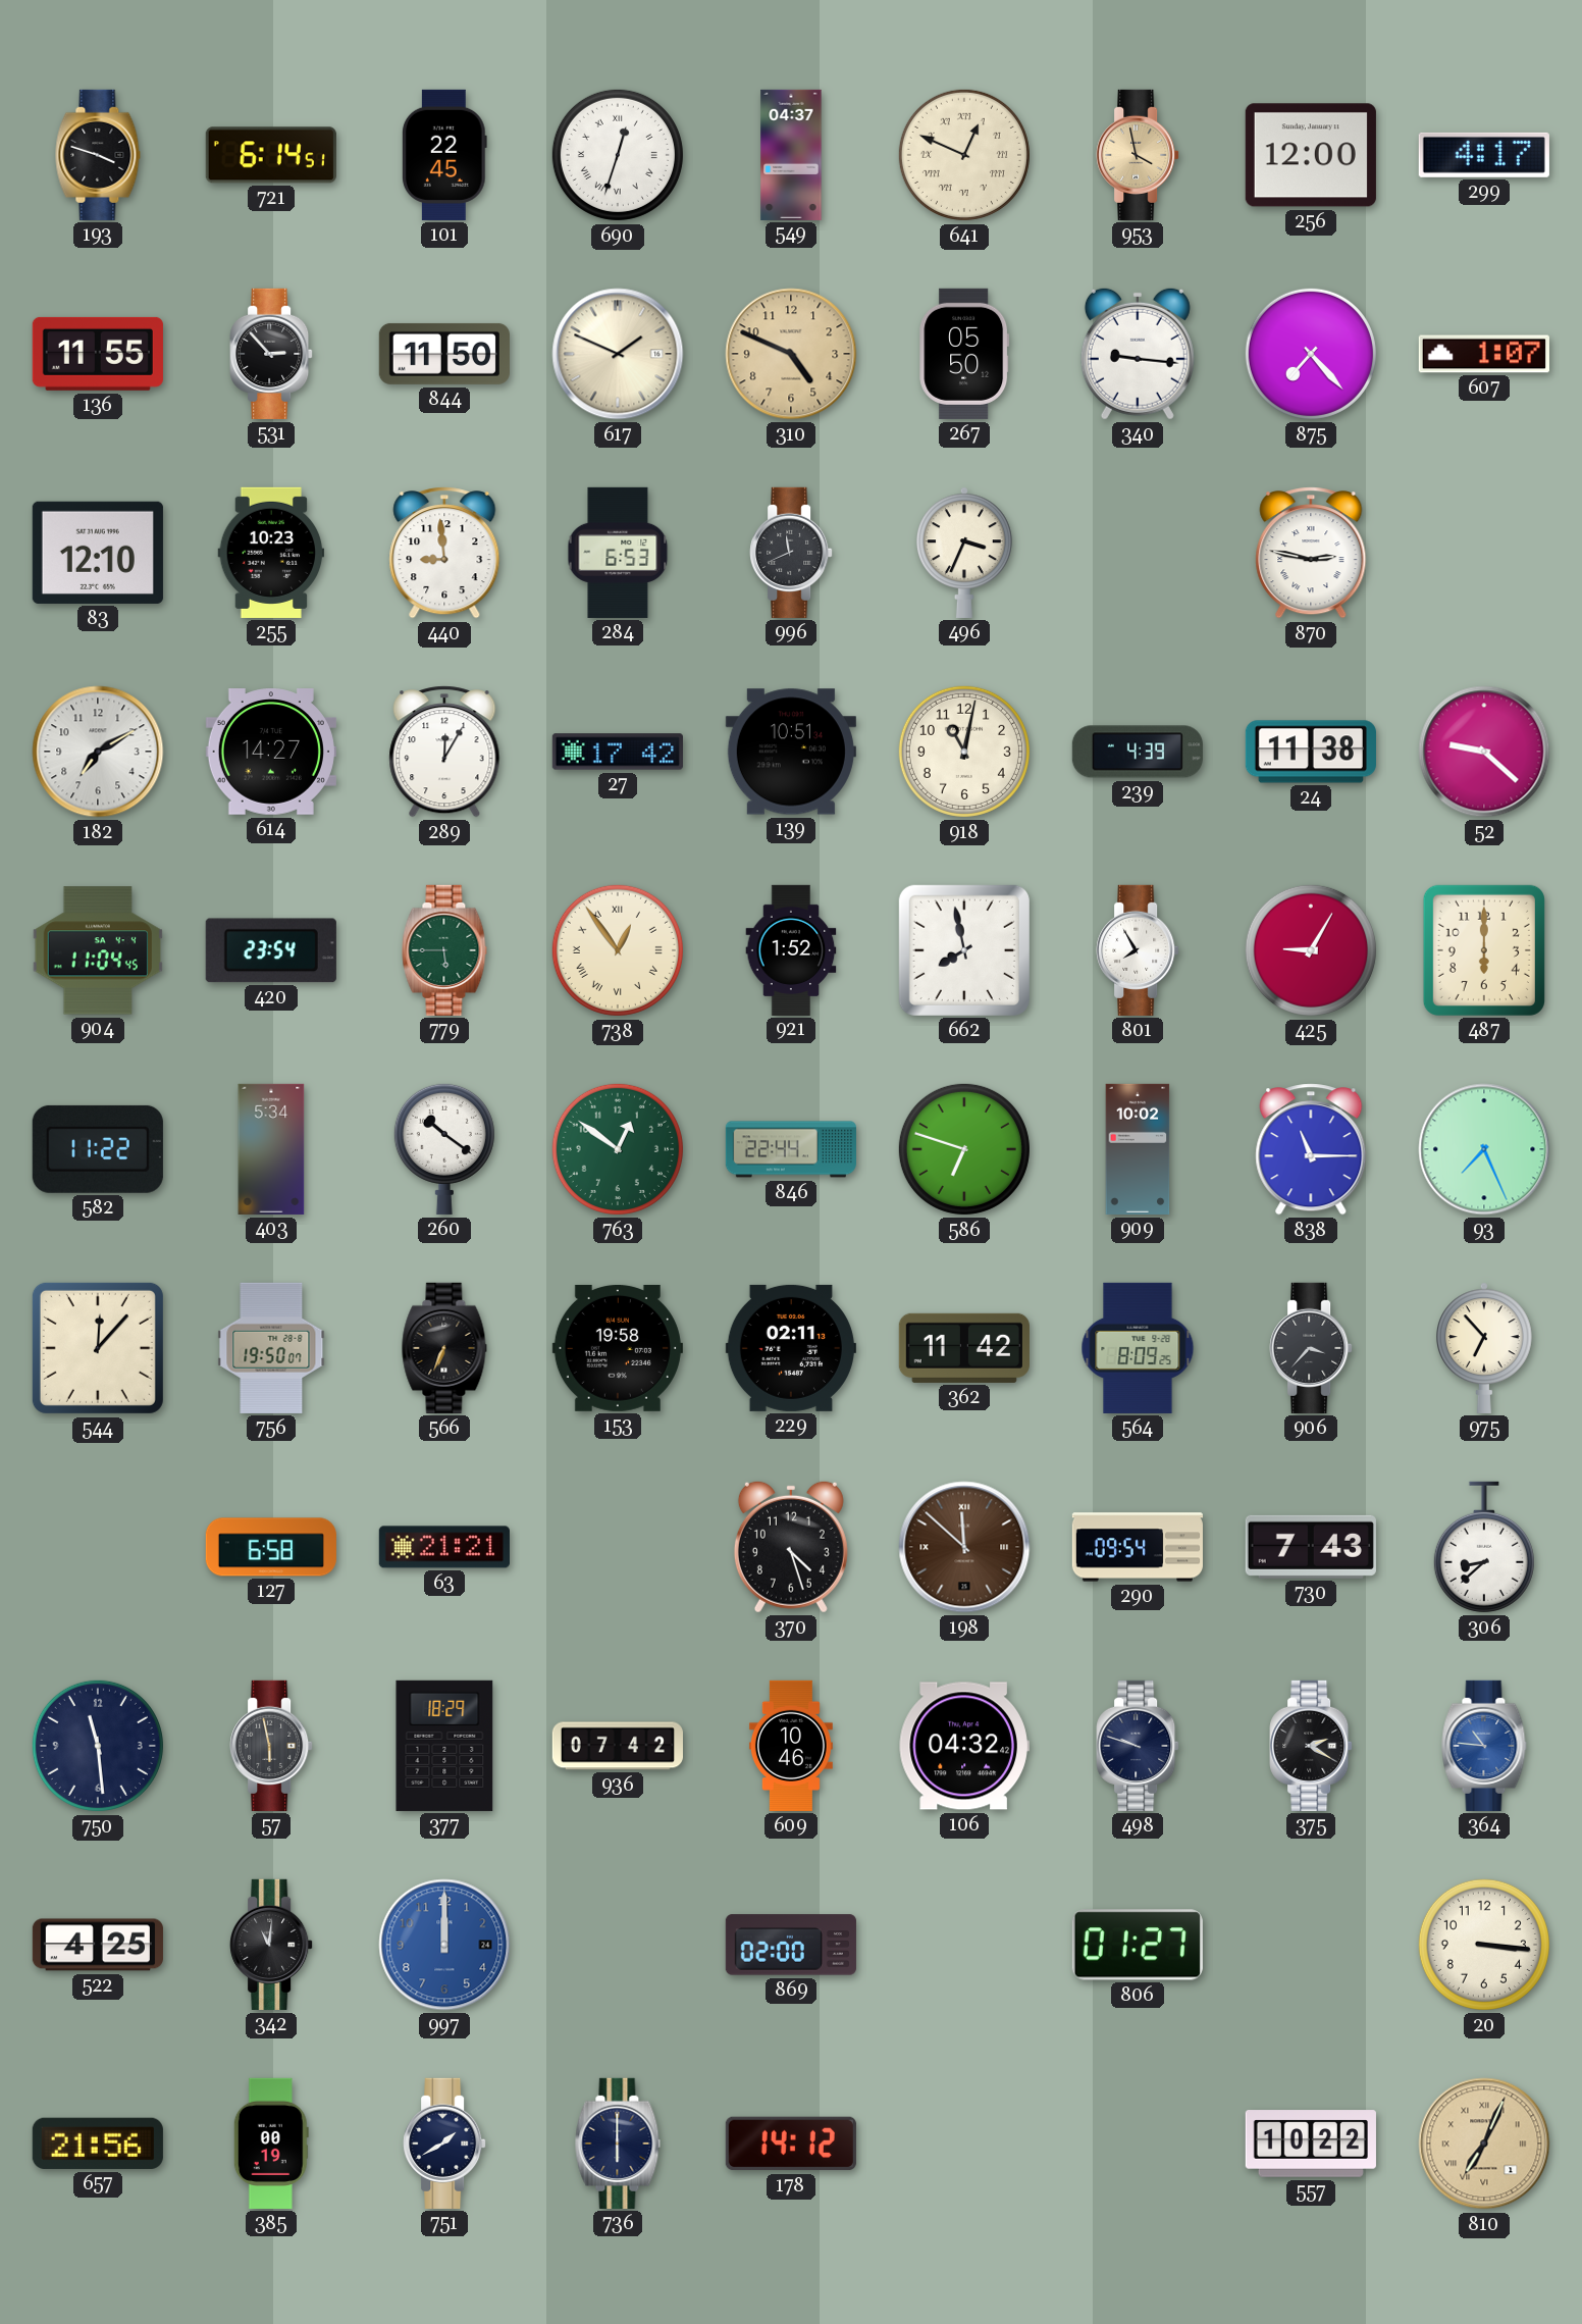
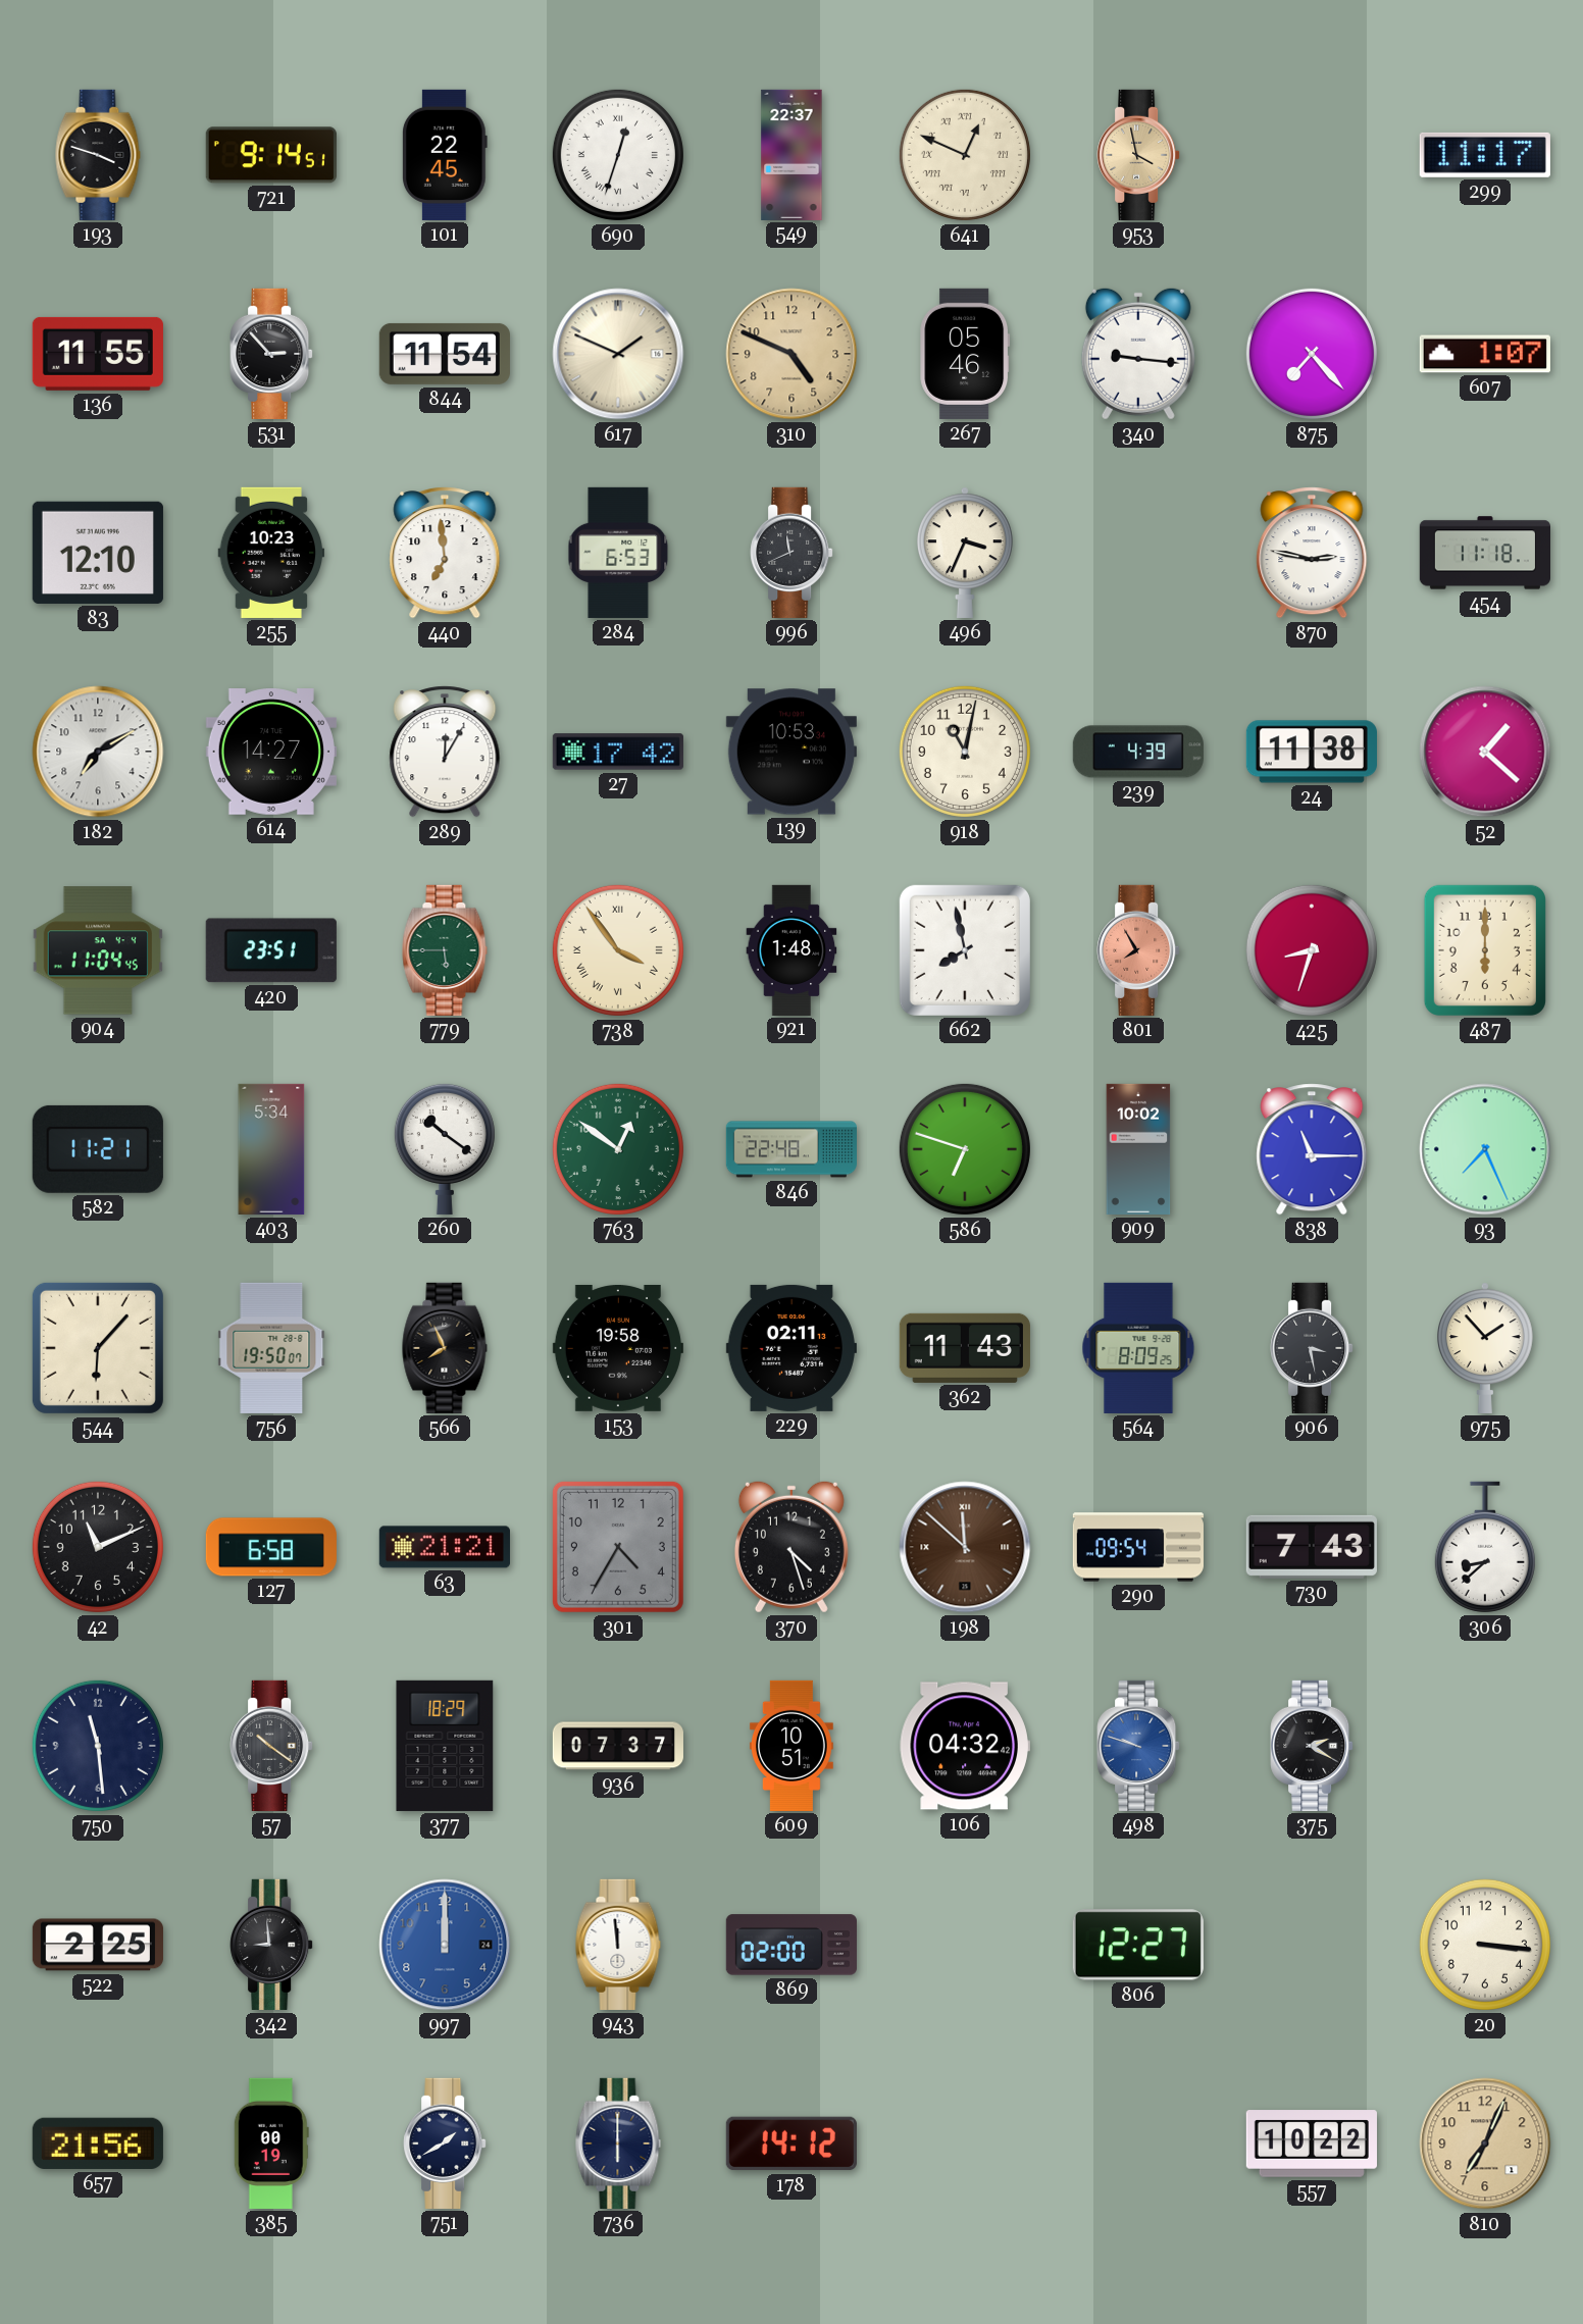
721: 6:14 -> 9:14
549: 04:37 -> 22:37
256: 12:00 -> none
299: 4:17 -> 11:17
844: 11:50 -> 11:54
267: 05:50 -> 05:46
440: 8:59 -> 6:59
454: none -> 11:18
139: 10:51 -> 10:53
52: 9:22 -> 1:22
420: 23:54 -> 23:51
738: 12:54 -> 3:54
921: 1:52 -> 1:48
801 dial: white -> salmon
425: 9:05 -> 8:33
582: 11:22 -> 11:21
846: 22:44 -> 22:48
544: 12:07 -> 6:07
566: 6:34 -> 7:56
362: 11:42 -> 11:43
906: 3:37 -> 3:28
975: 6:53 -> 1:53
42: none -> 11:11
301: none -> 4:35
57: 5:58 -> 10:21
936: 07:42 -> 07:37
609: 10:46 -> 10:51
498 dial: navy -> blue
364: 10:46 -> none
522: 4:25 -> 2:25
342: 11:01 -> 8:59
943: none -> 11:59
806: 01:27 -> 12:27
810 numerals: Roman -> Arabic
